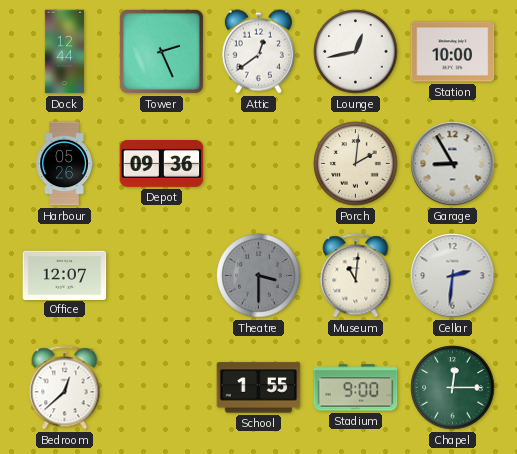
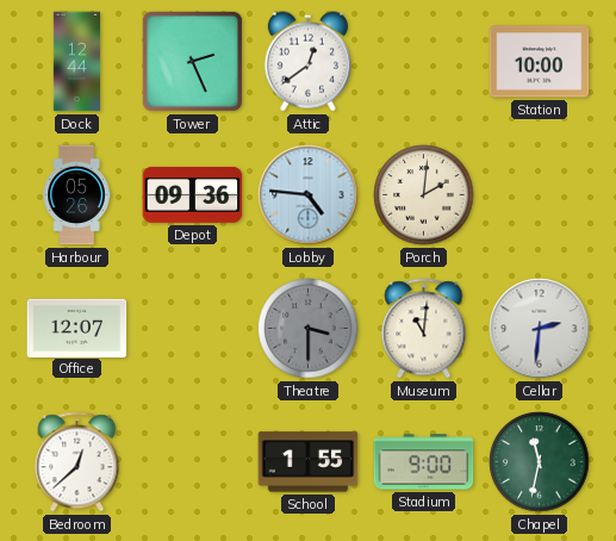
Lounge: 12:43 -> none
Lobby: none -> 4:46
Garage: 8:55 -> none
Chapel: 12:15 -> 11:32
